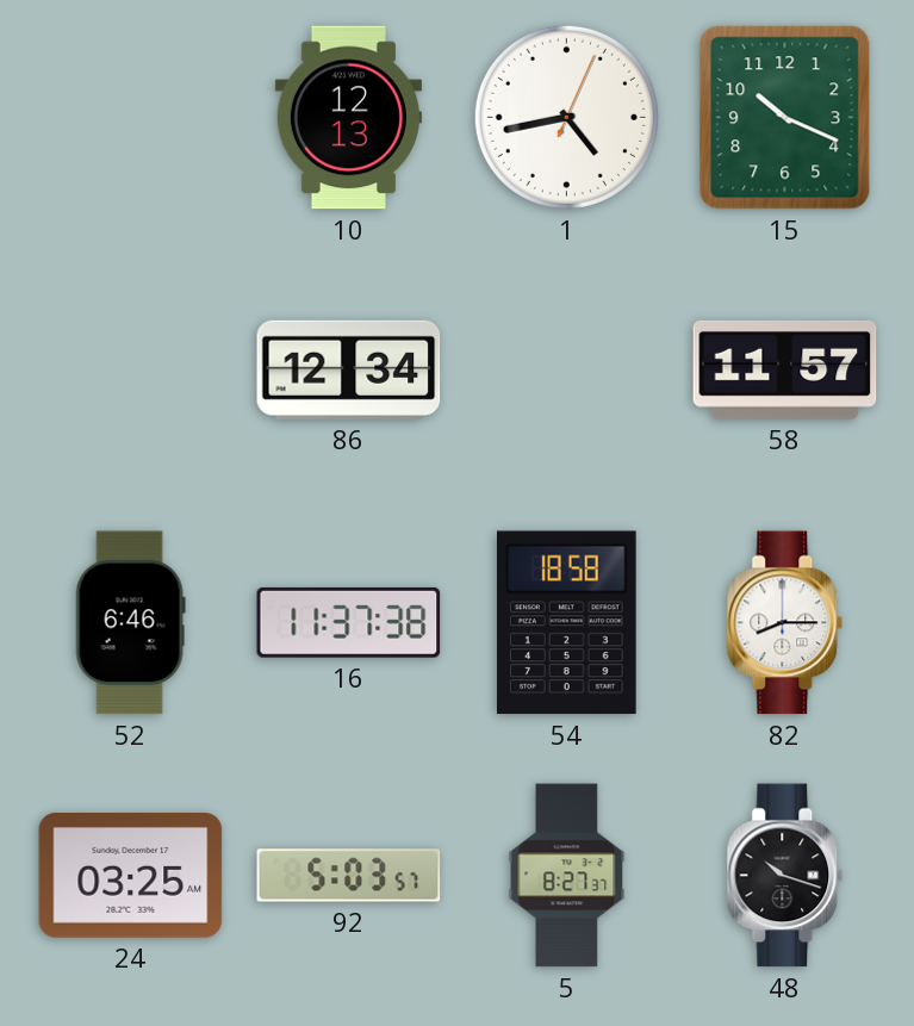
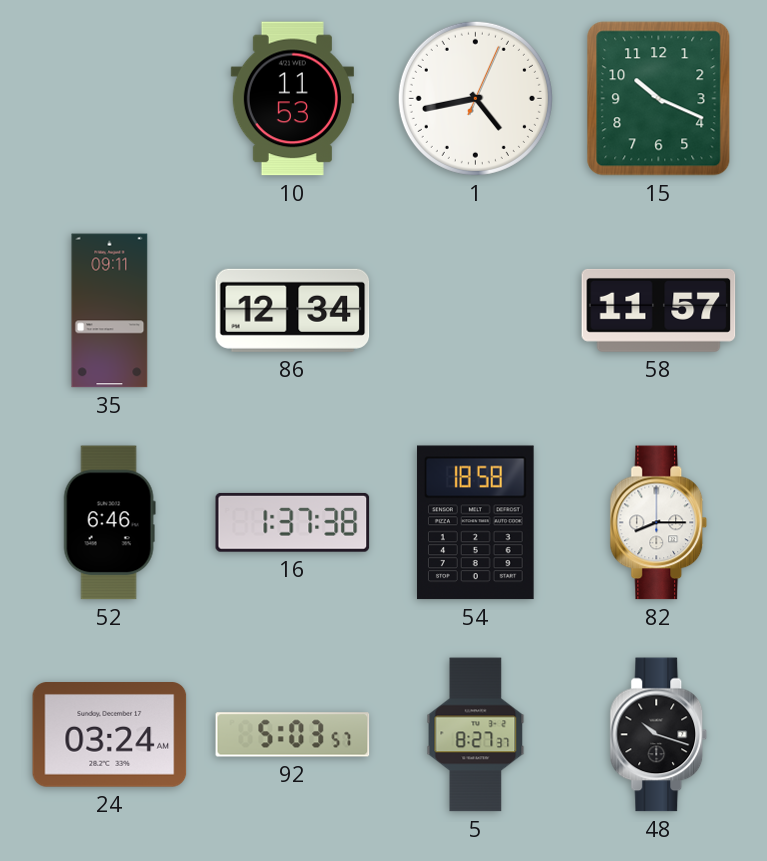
10: 12:13 -> 11:53
35: none -> 09:11
16: 11:37 -> 1:37
24: 03:25 -> 03:24
